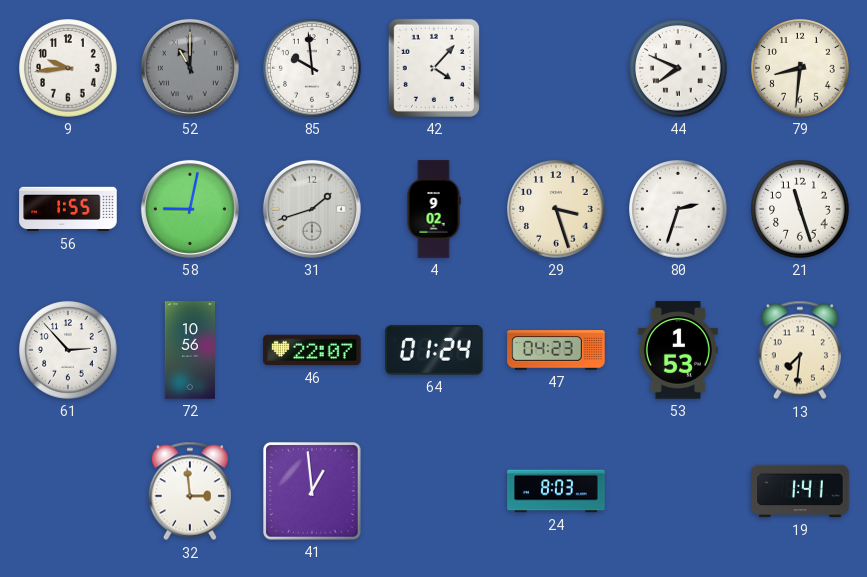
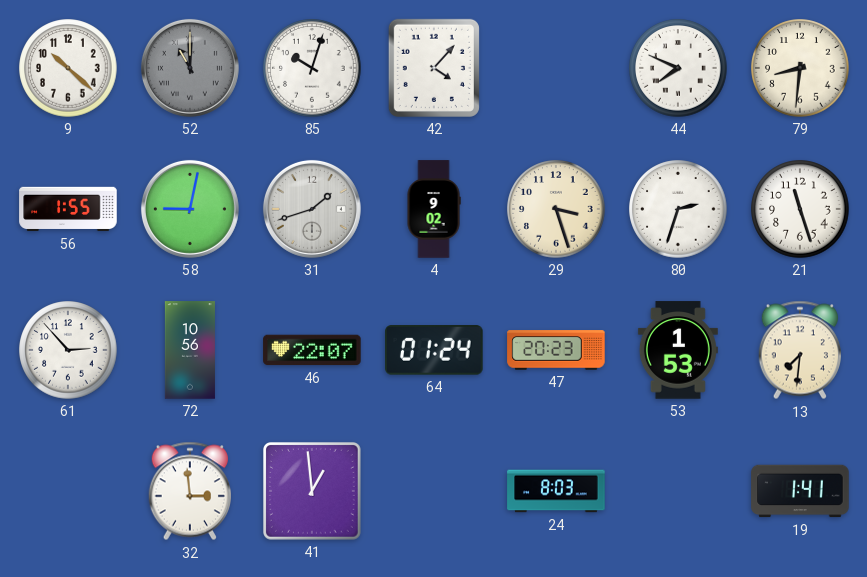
9: 9:44 -> 10:22
85: 9:59 -> 10:03
47: 04:23 -> 20:23
